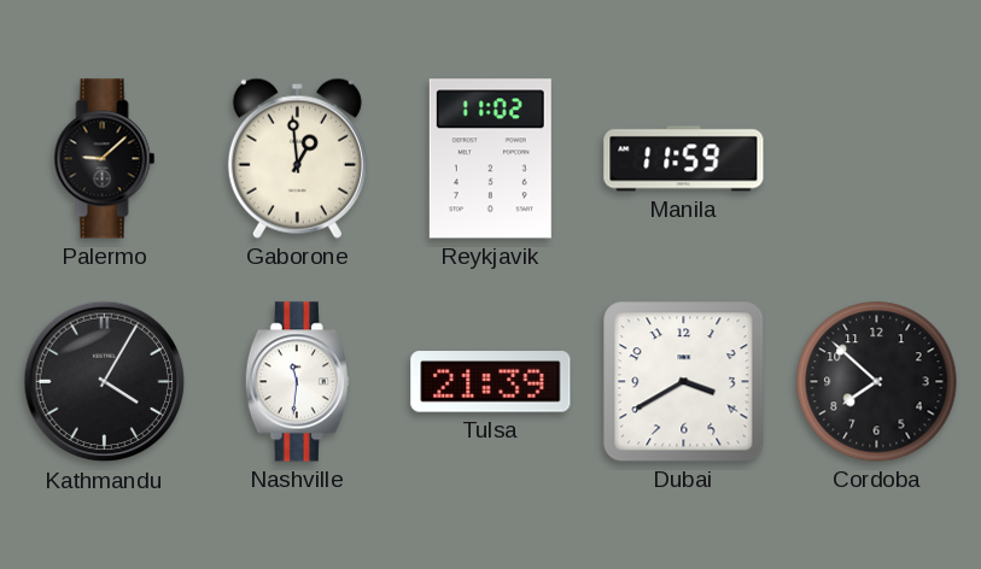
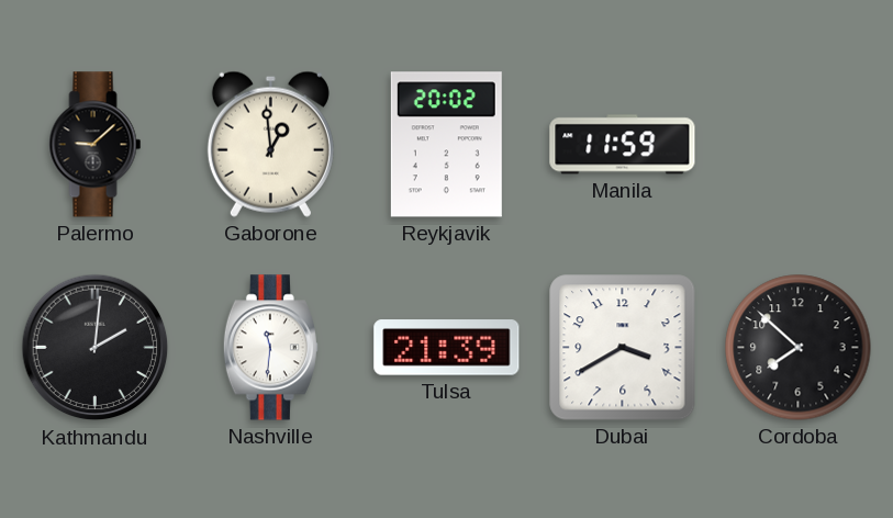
Reykjavik: 11:02 -> 20:02
Kathmandu: 4:05 -> 2:01
